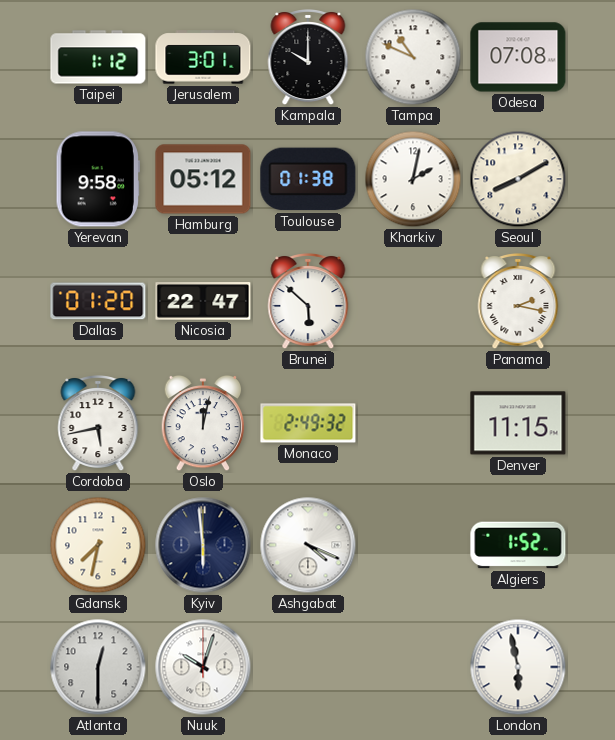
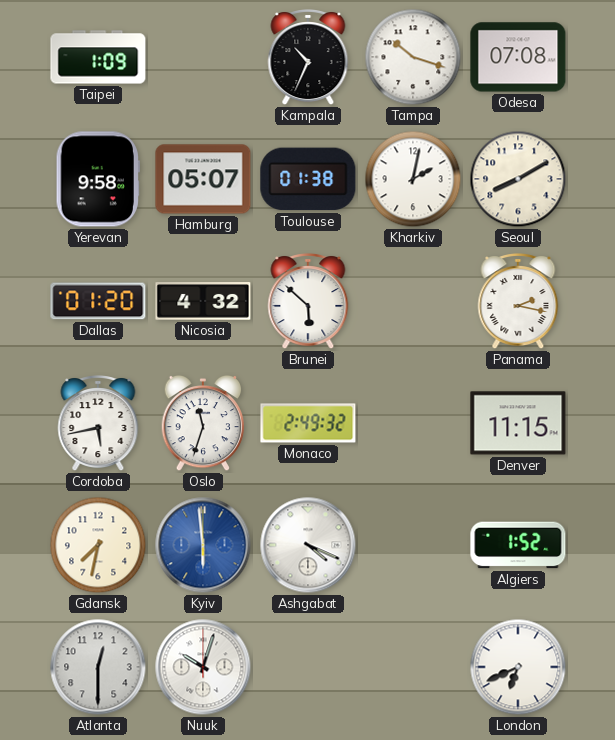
Taipei: 1:12 -> 1:09
Jerusalem: 3:01 -> none
Kampala: 10:00 -> 10:34
Tampa: 10:49 -> 10:18
Hamburg: 05:12 -> 05:07
Nicosia: 22:47 -> 4:32
Oslo: 12:02 -> 11:33
Kyiv dial: navy -> blue
London: 5:58 -> 6:41
